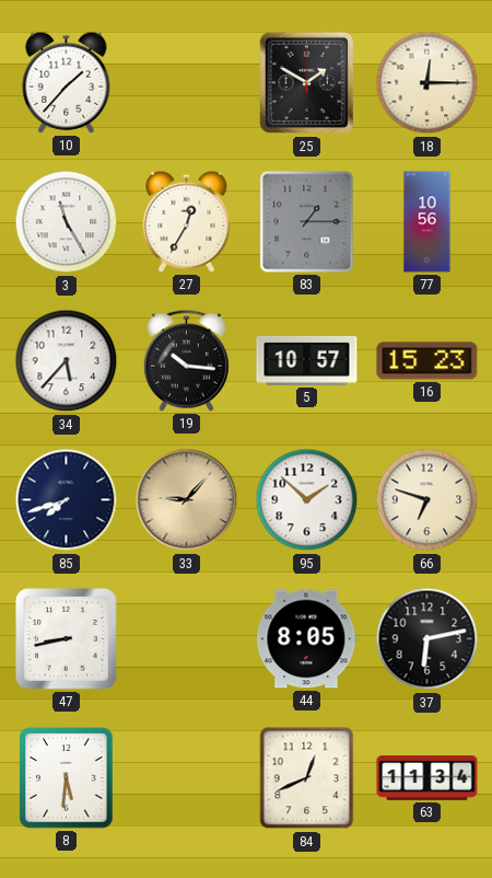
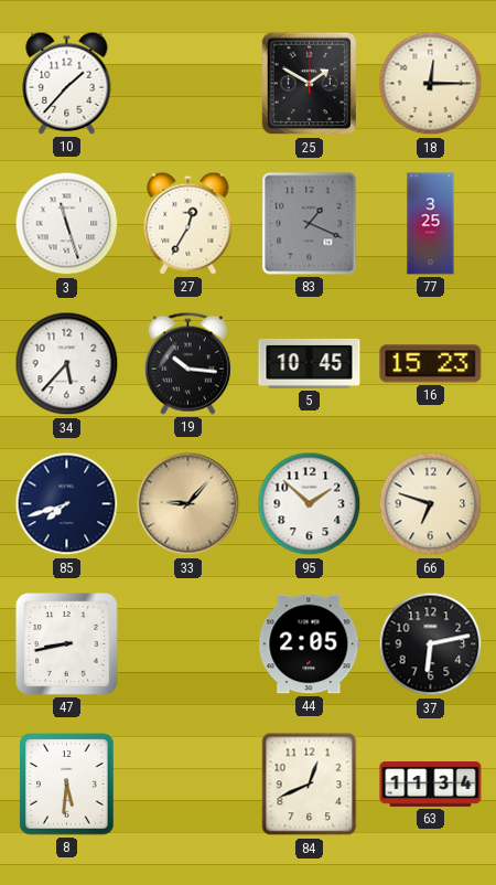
3: 11:25 -> 11:27
83: 1:15 -> 1:19
77: 10:56 -> 3:25
5: 10:57 -> 10:45
44: 8:05 -> 2:05
